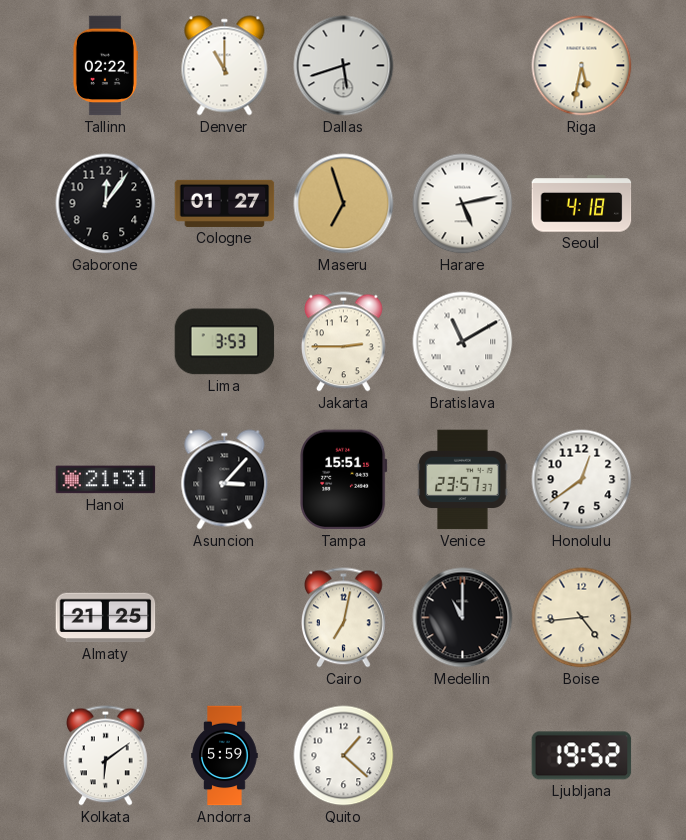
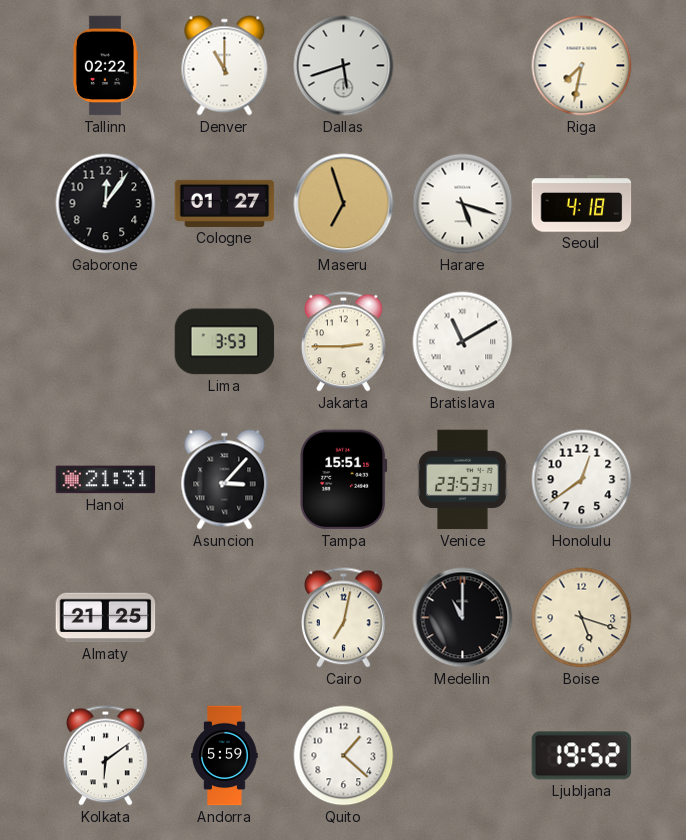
Riga: 5:32 -> 7:32
Harare: 5:13 -> 5:18
Venice: 23:57 -> 23:53
Boise: 4:44 -> 5:18
